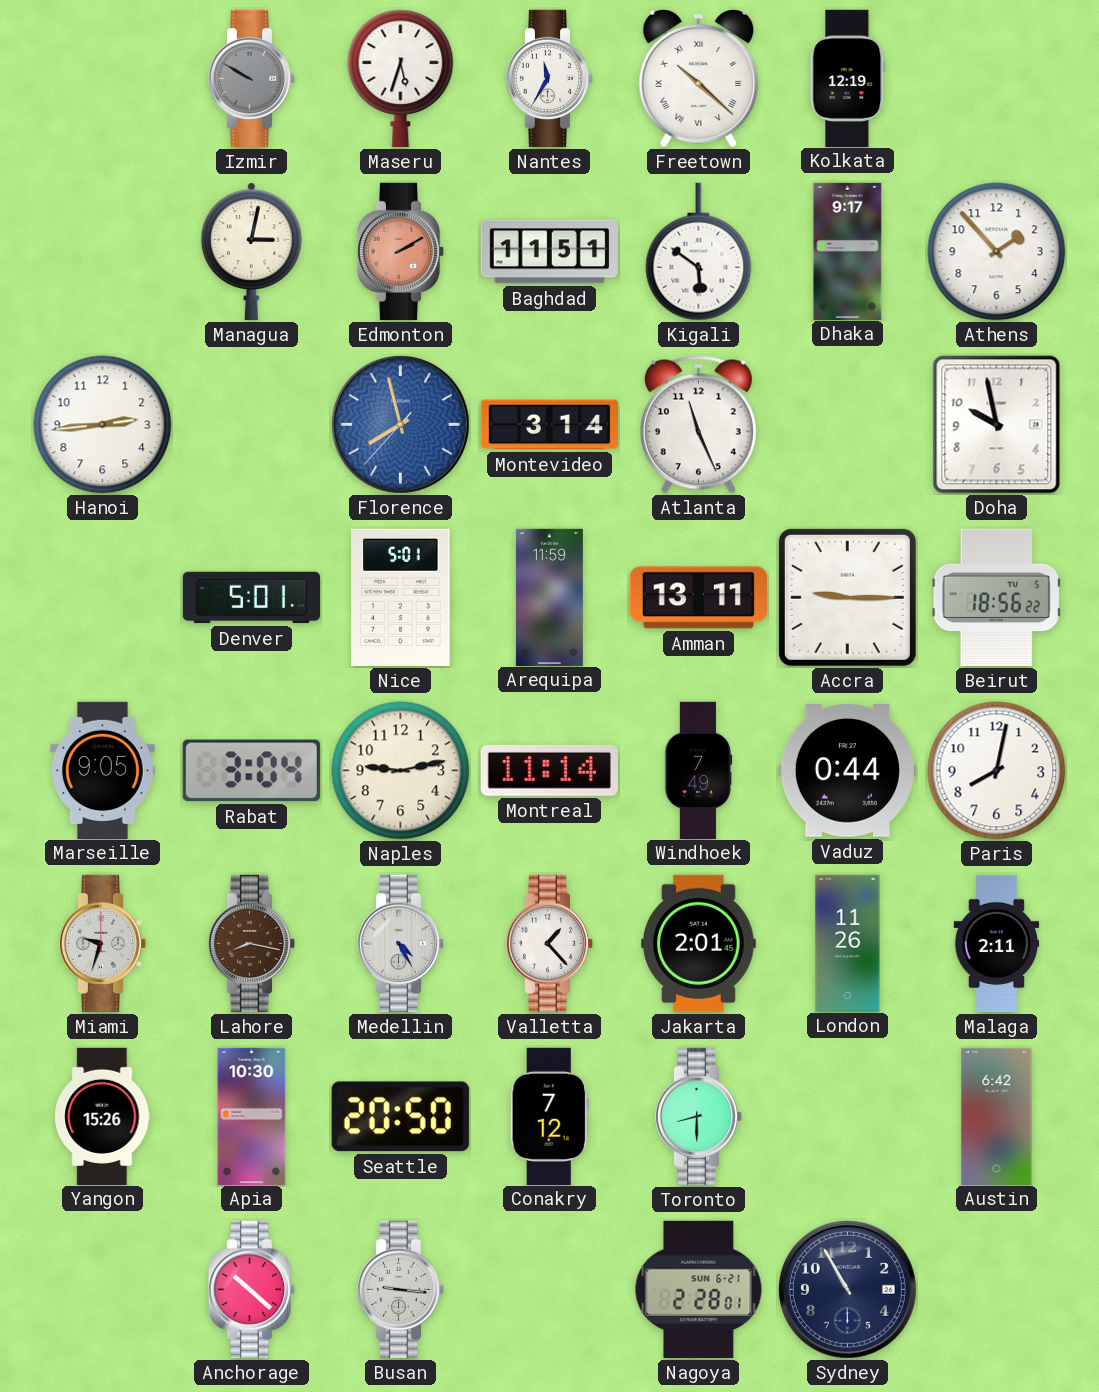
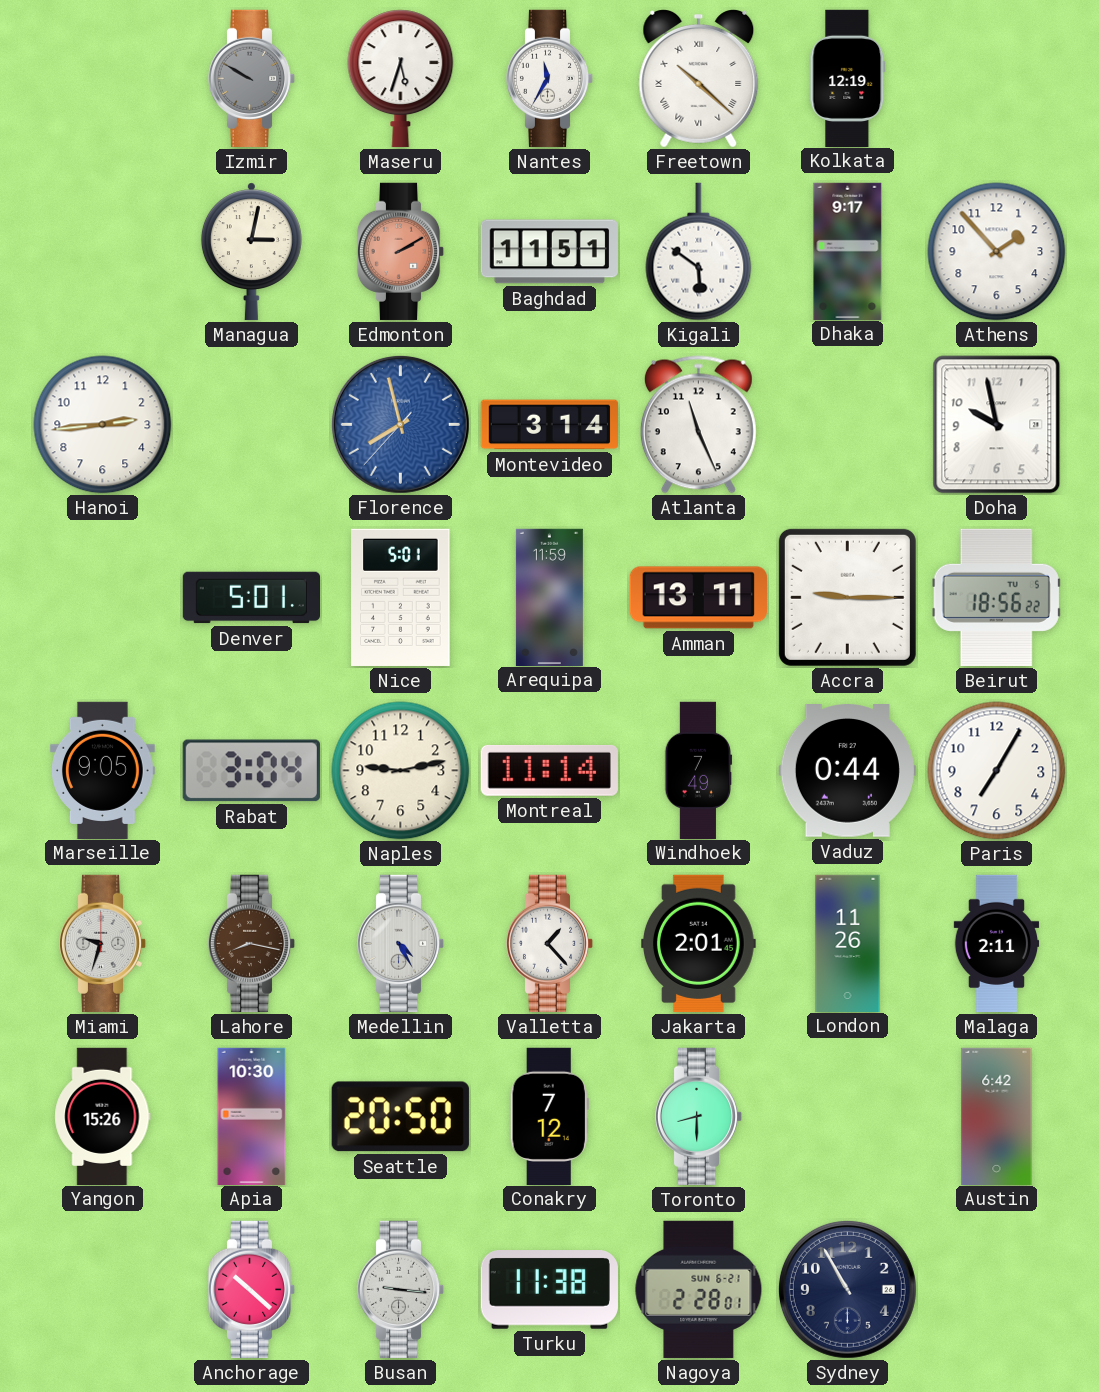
Paris: 8:02 -> 7:05
Turku: none -> 11:38
